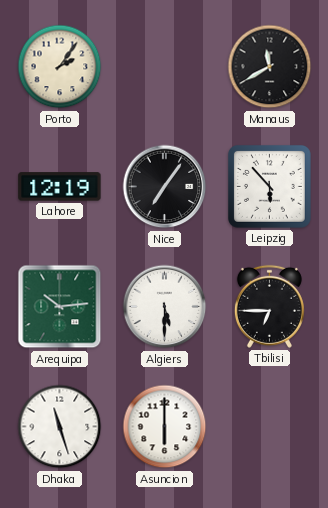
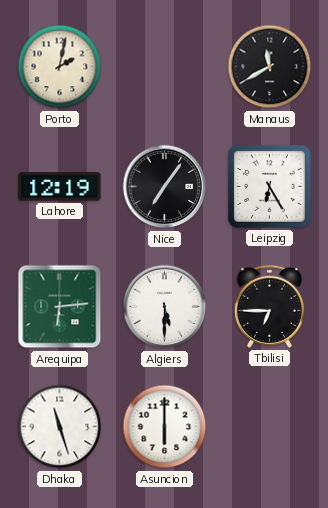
Porto: 2:06 -> 2:02
Leipzig: 5:53 -> 6:25
Arequipa: 10:14 -> 6:14
